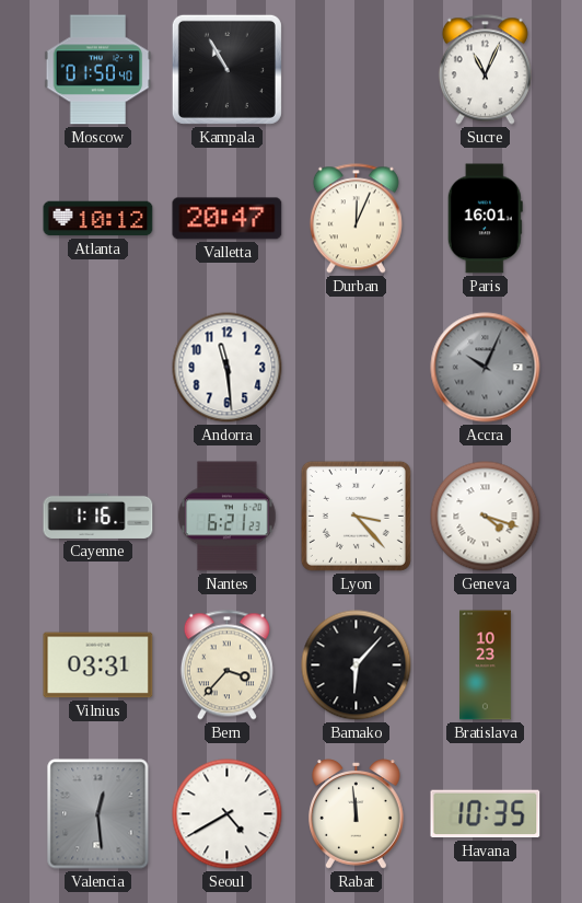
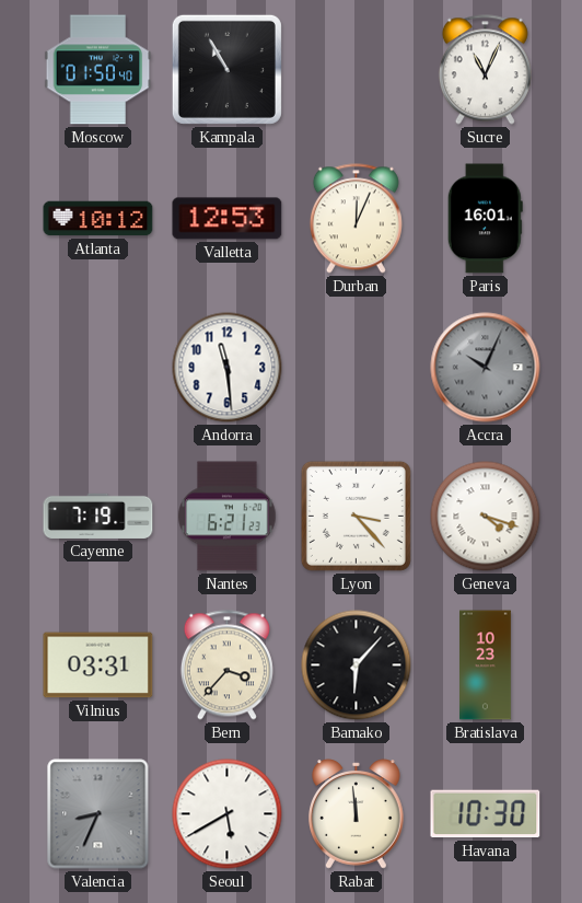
Valletta: 20:47 -> 12:53
Cayenne: 1:16 -> 7:19
Valencia: 12:29 -> 8:34
Seoul: 4:40 -> 5:40
Havana: 10:35 -> 10:30
